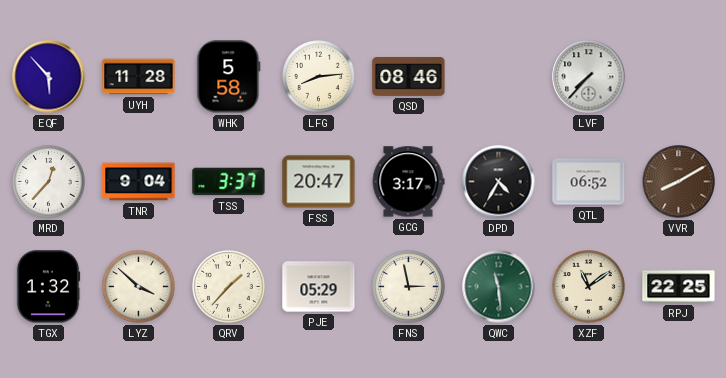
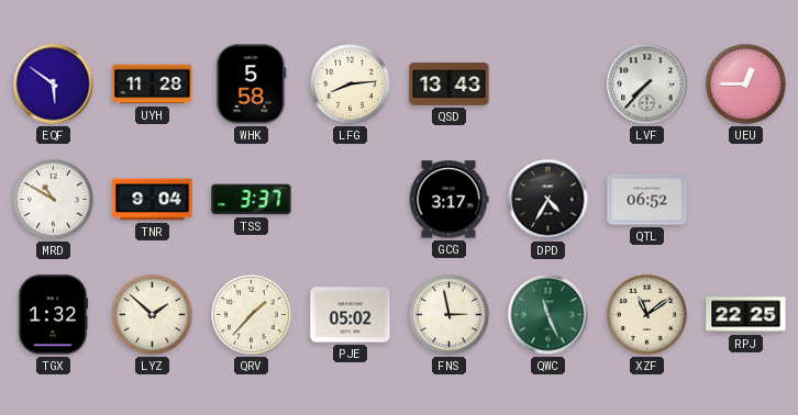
EQF: 5:53 -> 5:51
QSD: 08:46 -> 13:43
UEU: none -> 12:45
MRD: 12:37 -> 10:50
FSS: 20:47 -> none
VVR: 8:10 -> none
LYZ: 3:52 -> 1:52
PJE: 05:29 -> 05:02
QWC: 11:29 -> 11:26
